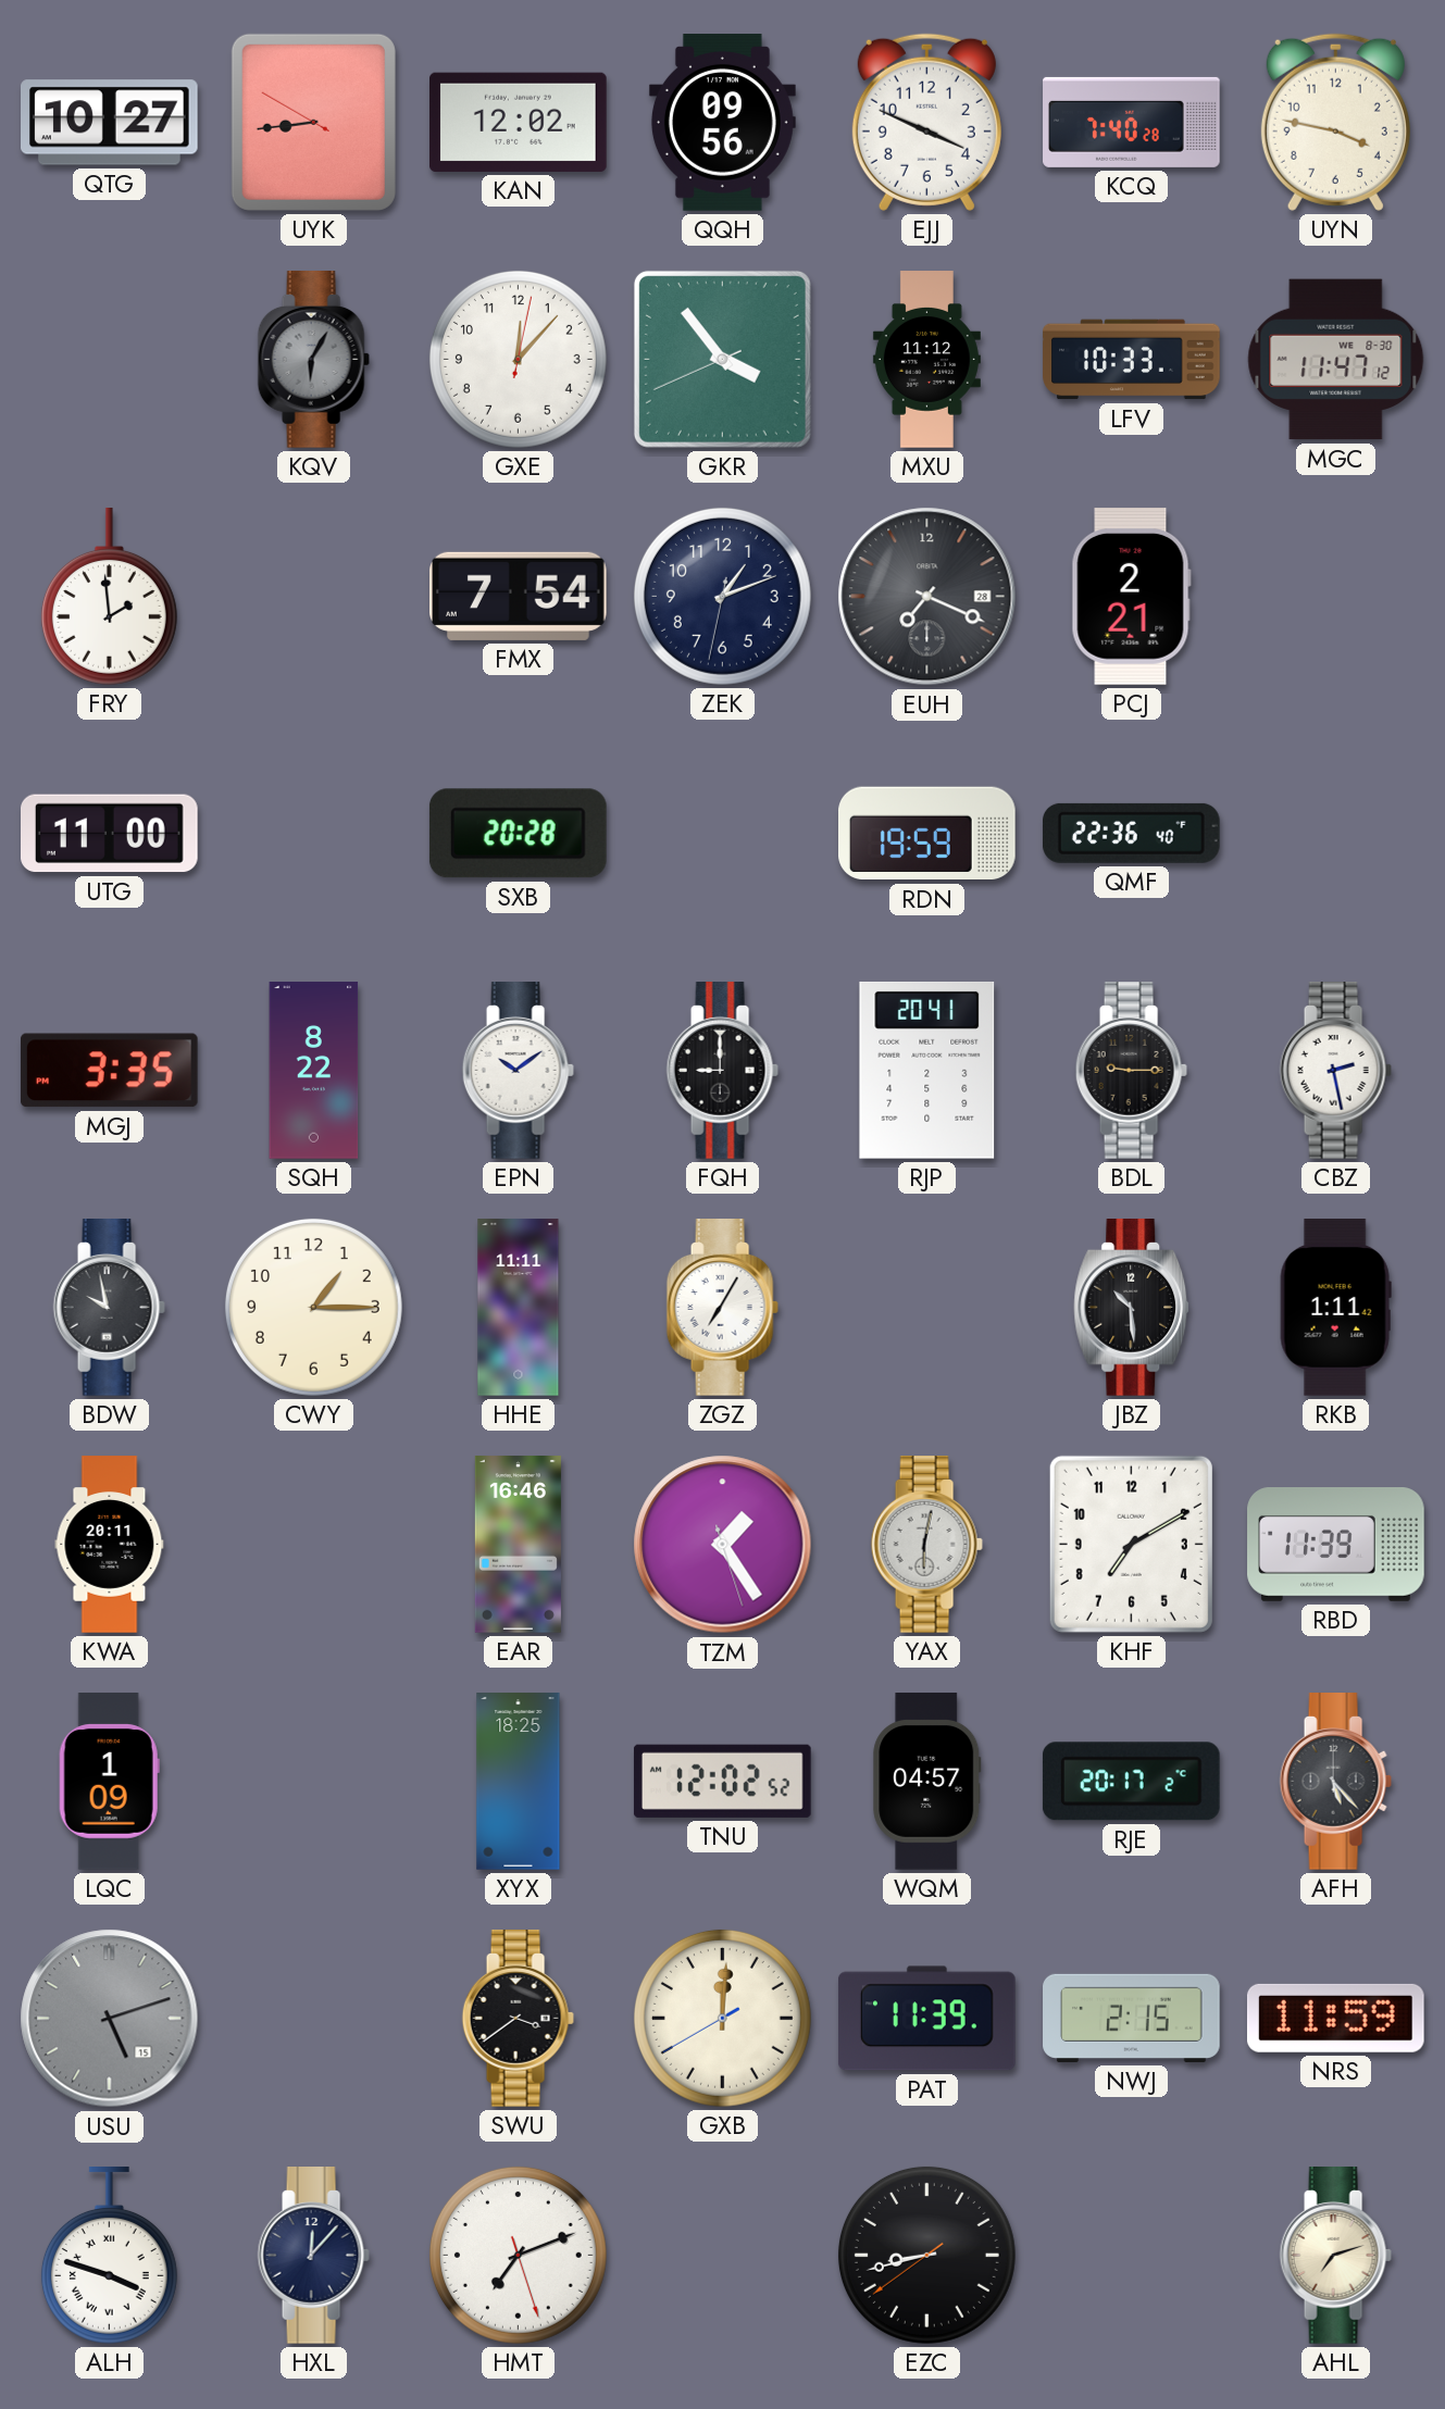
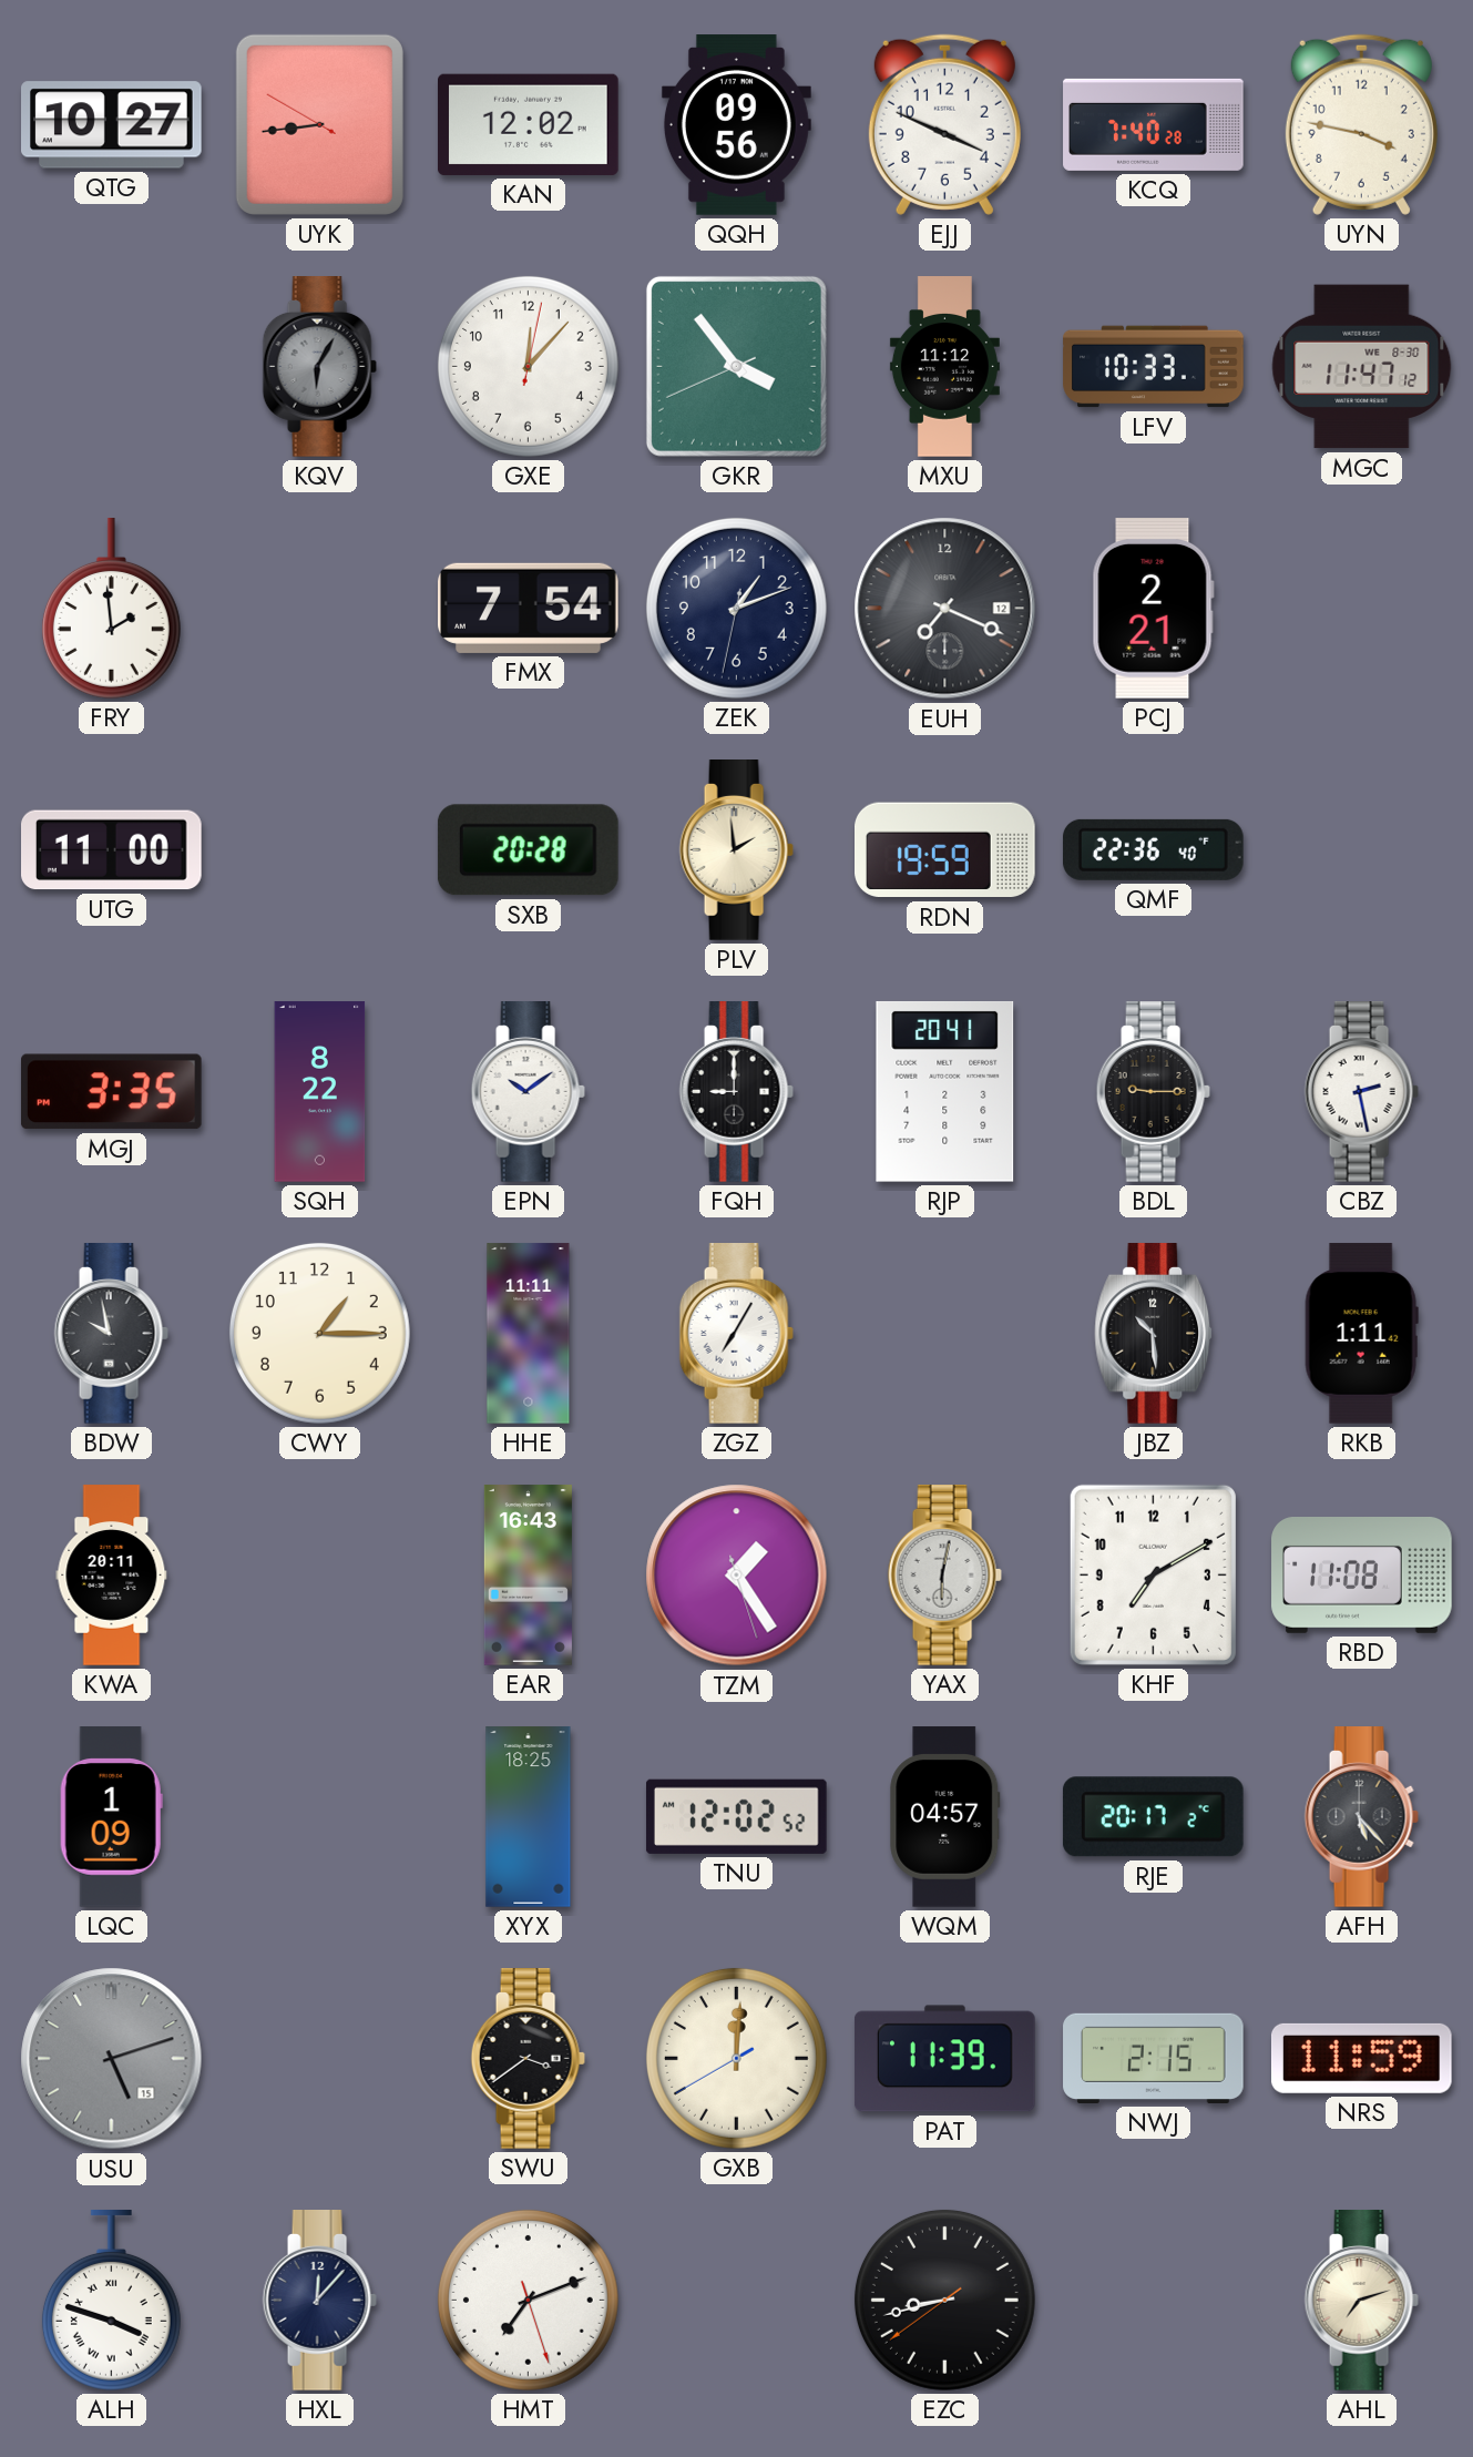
EUH date: 28 -> 12
PLV: none -> 1:59
EAR: 16:46 -> 16:43
RBD: 11:39 -> 11:08
